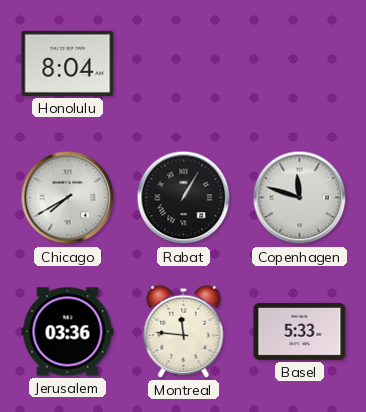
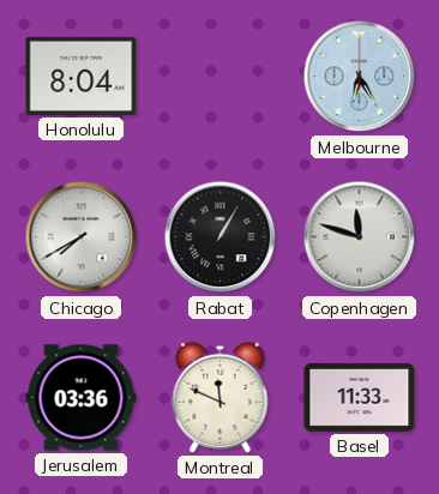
Melbourne: none -> 6:25
Montreal: 11:46 -> 11:49
Basel: 5:33 -> 11:33
